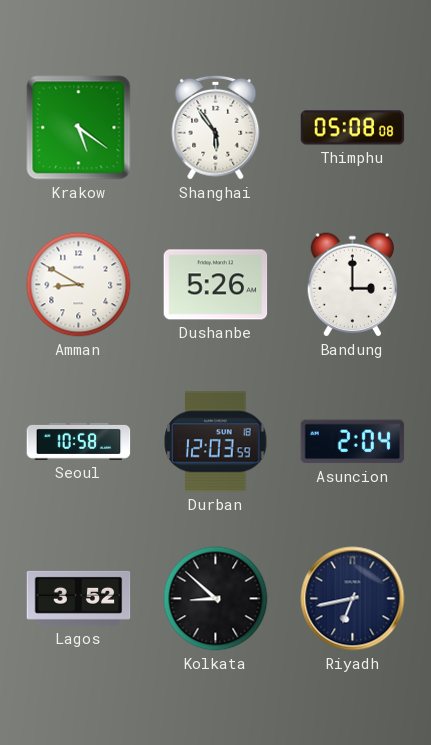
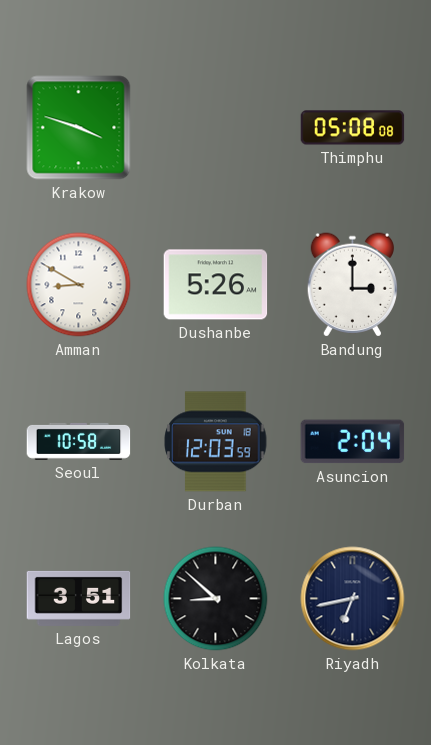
Krakow: 5:21 -> 3:48
Shanghai: 5:54 -> none
Lagos: 3:52 -> 3:51
